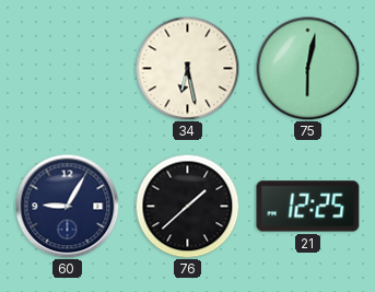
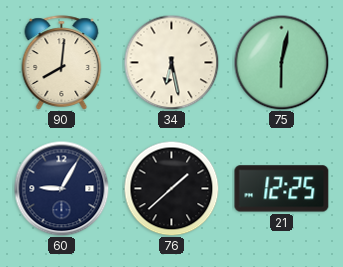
90: none -> 8:01
